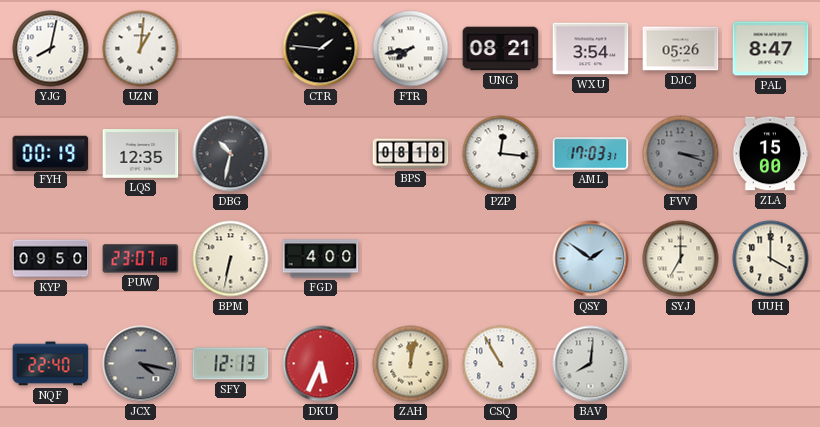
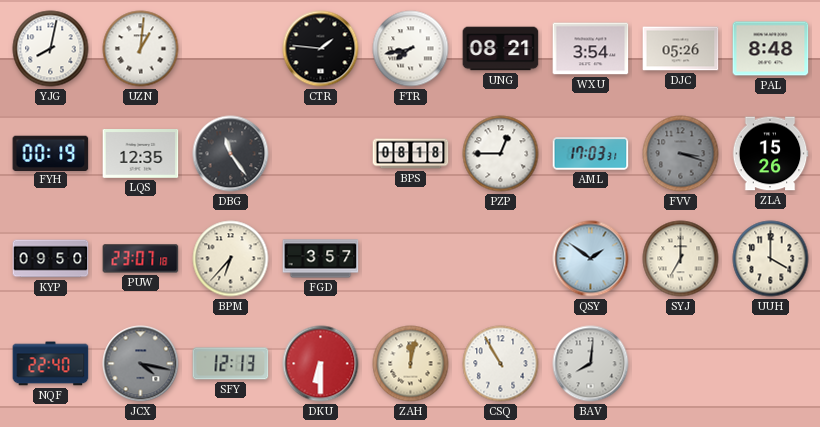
PAL: 8:47 -> 8:48
DBG: 10:32 -> 11:24
PZP: 12:16 -> 12:45
ZLA: 15:00 -> 15:26
BPM: 6:32 -> 6:37
FGD: 4:00 -> 3:57
DKU: 5:34 -> 6:30
